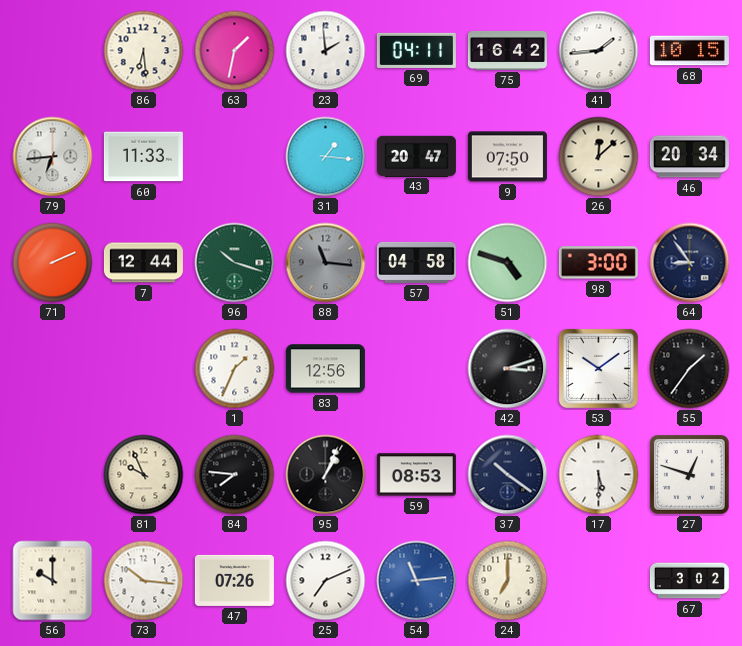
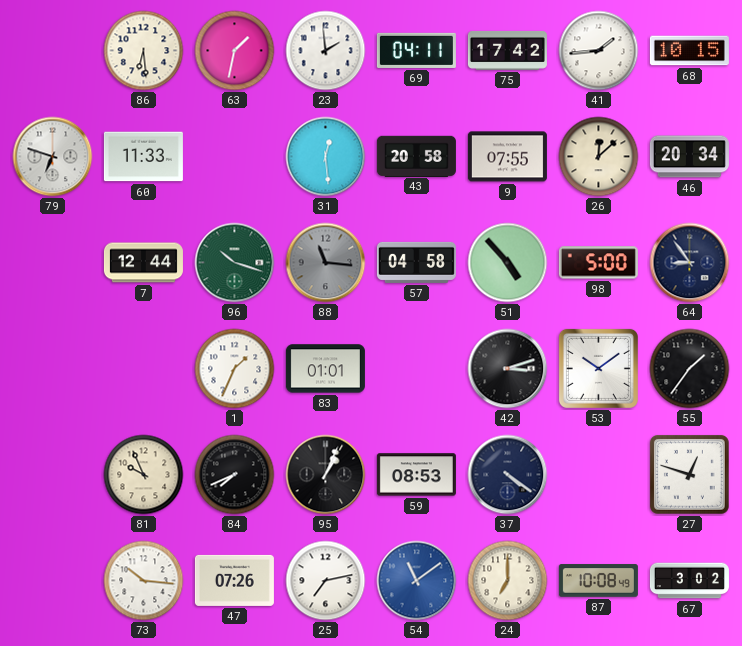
75: 16:42 -> 17:42
79: 6:44 -> 6:48
31: 1:16 -> 12:29
43: 20:47 -> 20:58
9: 07:50 -> 07:55
71: 2:11 -> none
51: 4:48 -> 4:53
98: 3:00 -> 5:00
83: 12:56 -> 01:01
84: 7:46 -> 7:41
37: 10:21 -> 4:21
17: 5:30 -> none
56: 10:00 -> none
25: 7:11 -> 7:13
54: 11:14 -> 11:09
87: none -> 10:08
